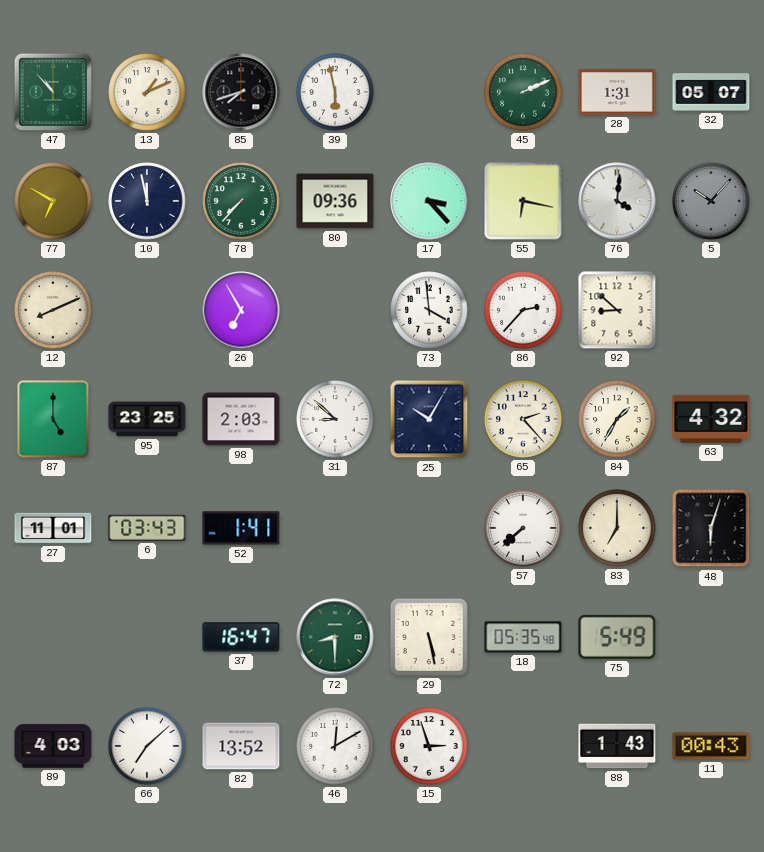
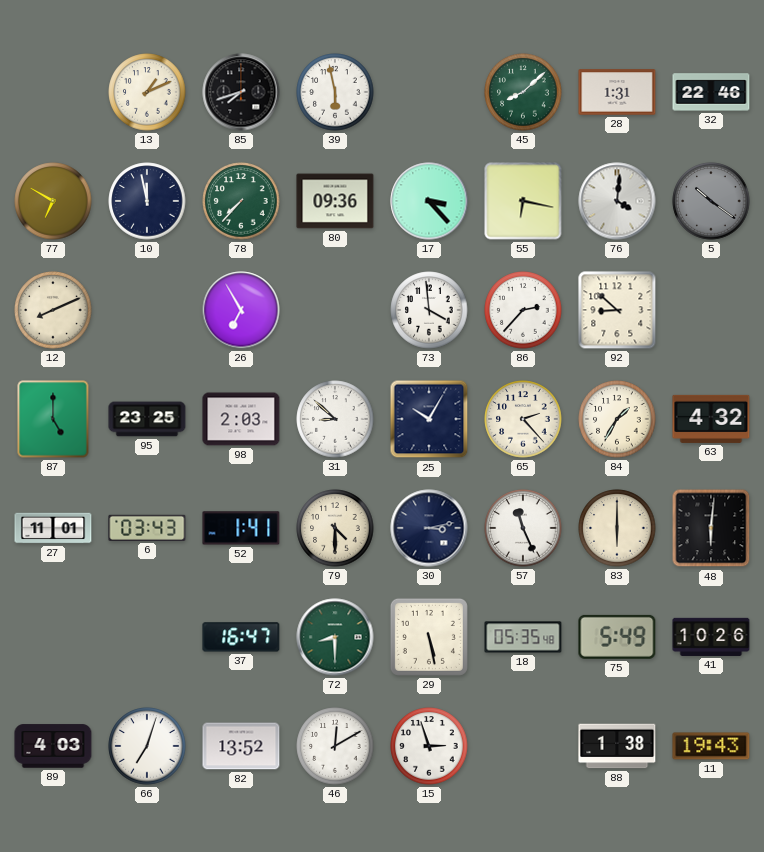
47: 10:53 -> none
45: 2:11 -> 8:08
32: 05:07 -> 22:46
5: 10:07 -> 10:21
79: none -> 4:30
30: none -> 3:13
57: 7:38 -> 11:26
83: 7:00 -> 6:00
48: 6:03 -> 6:01
41: none -> 10:26
66: 7:08 -> 7:03
88: 1:43 -> 1:38
11: 00:43 -> 19:43
